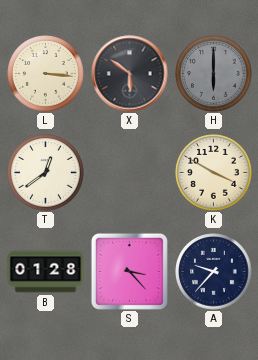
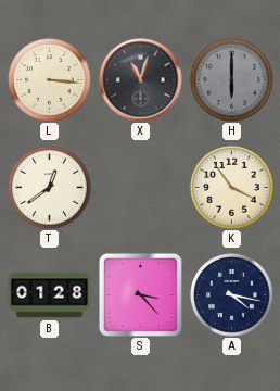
X: 5:51 -> 11:03
K: 3:50 -> 3:54
A: 9:37 -> 4:17
